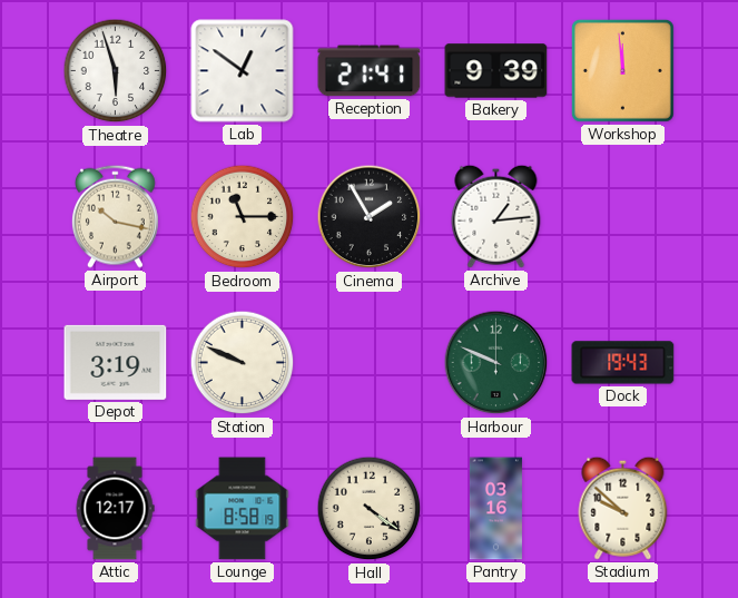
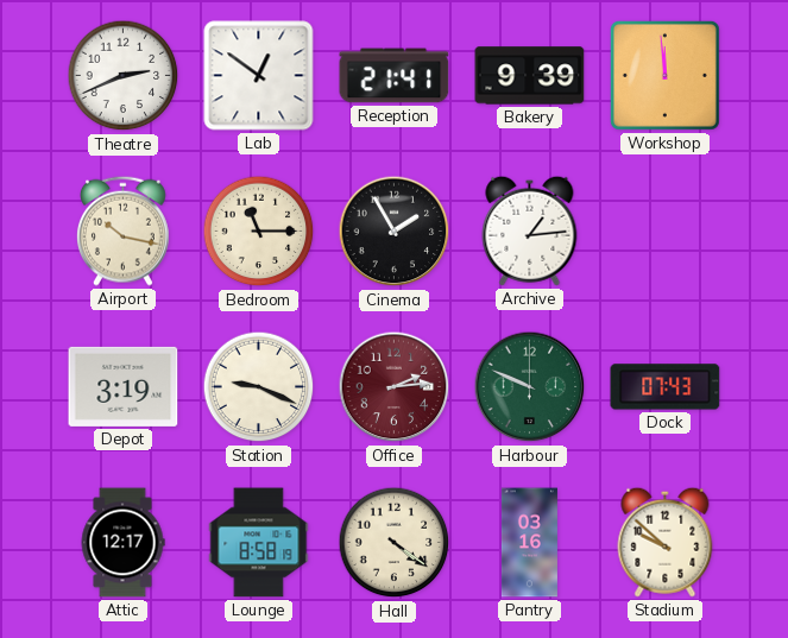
Theatre: 5:57 -> 2:41
Station: 9:49 -> 9:19
Office: none -> 2:14
Dock: 19:43 -> 07:43
